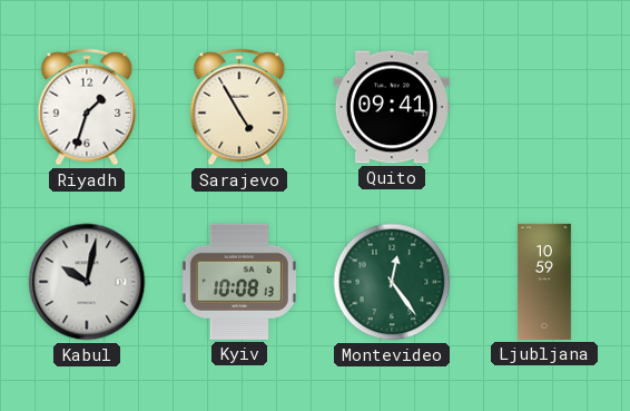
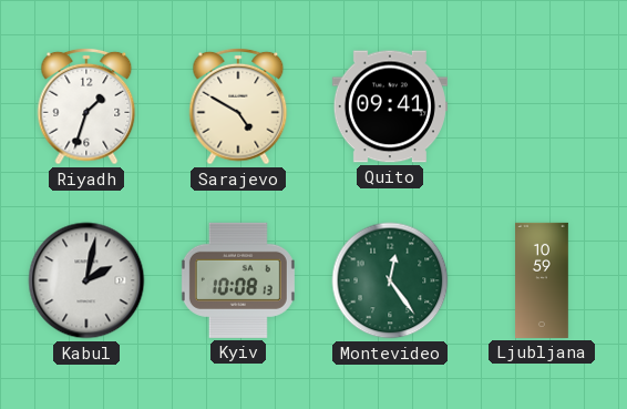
Sarajevo: 4:55 -> 4:50
Kabul: 10:02 -> 2:02
